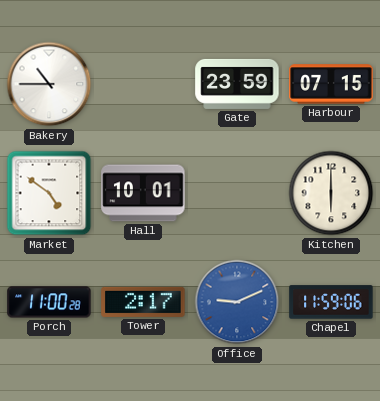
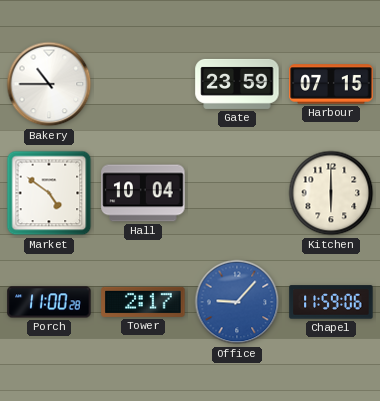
Hall: 10:01 -> 10:04
Office: 9:11 -> 9:07
